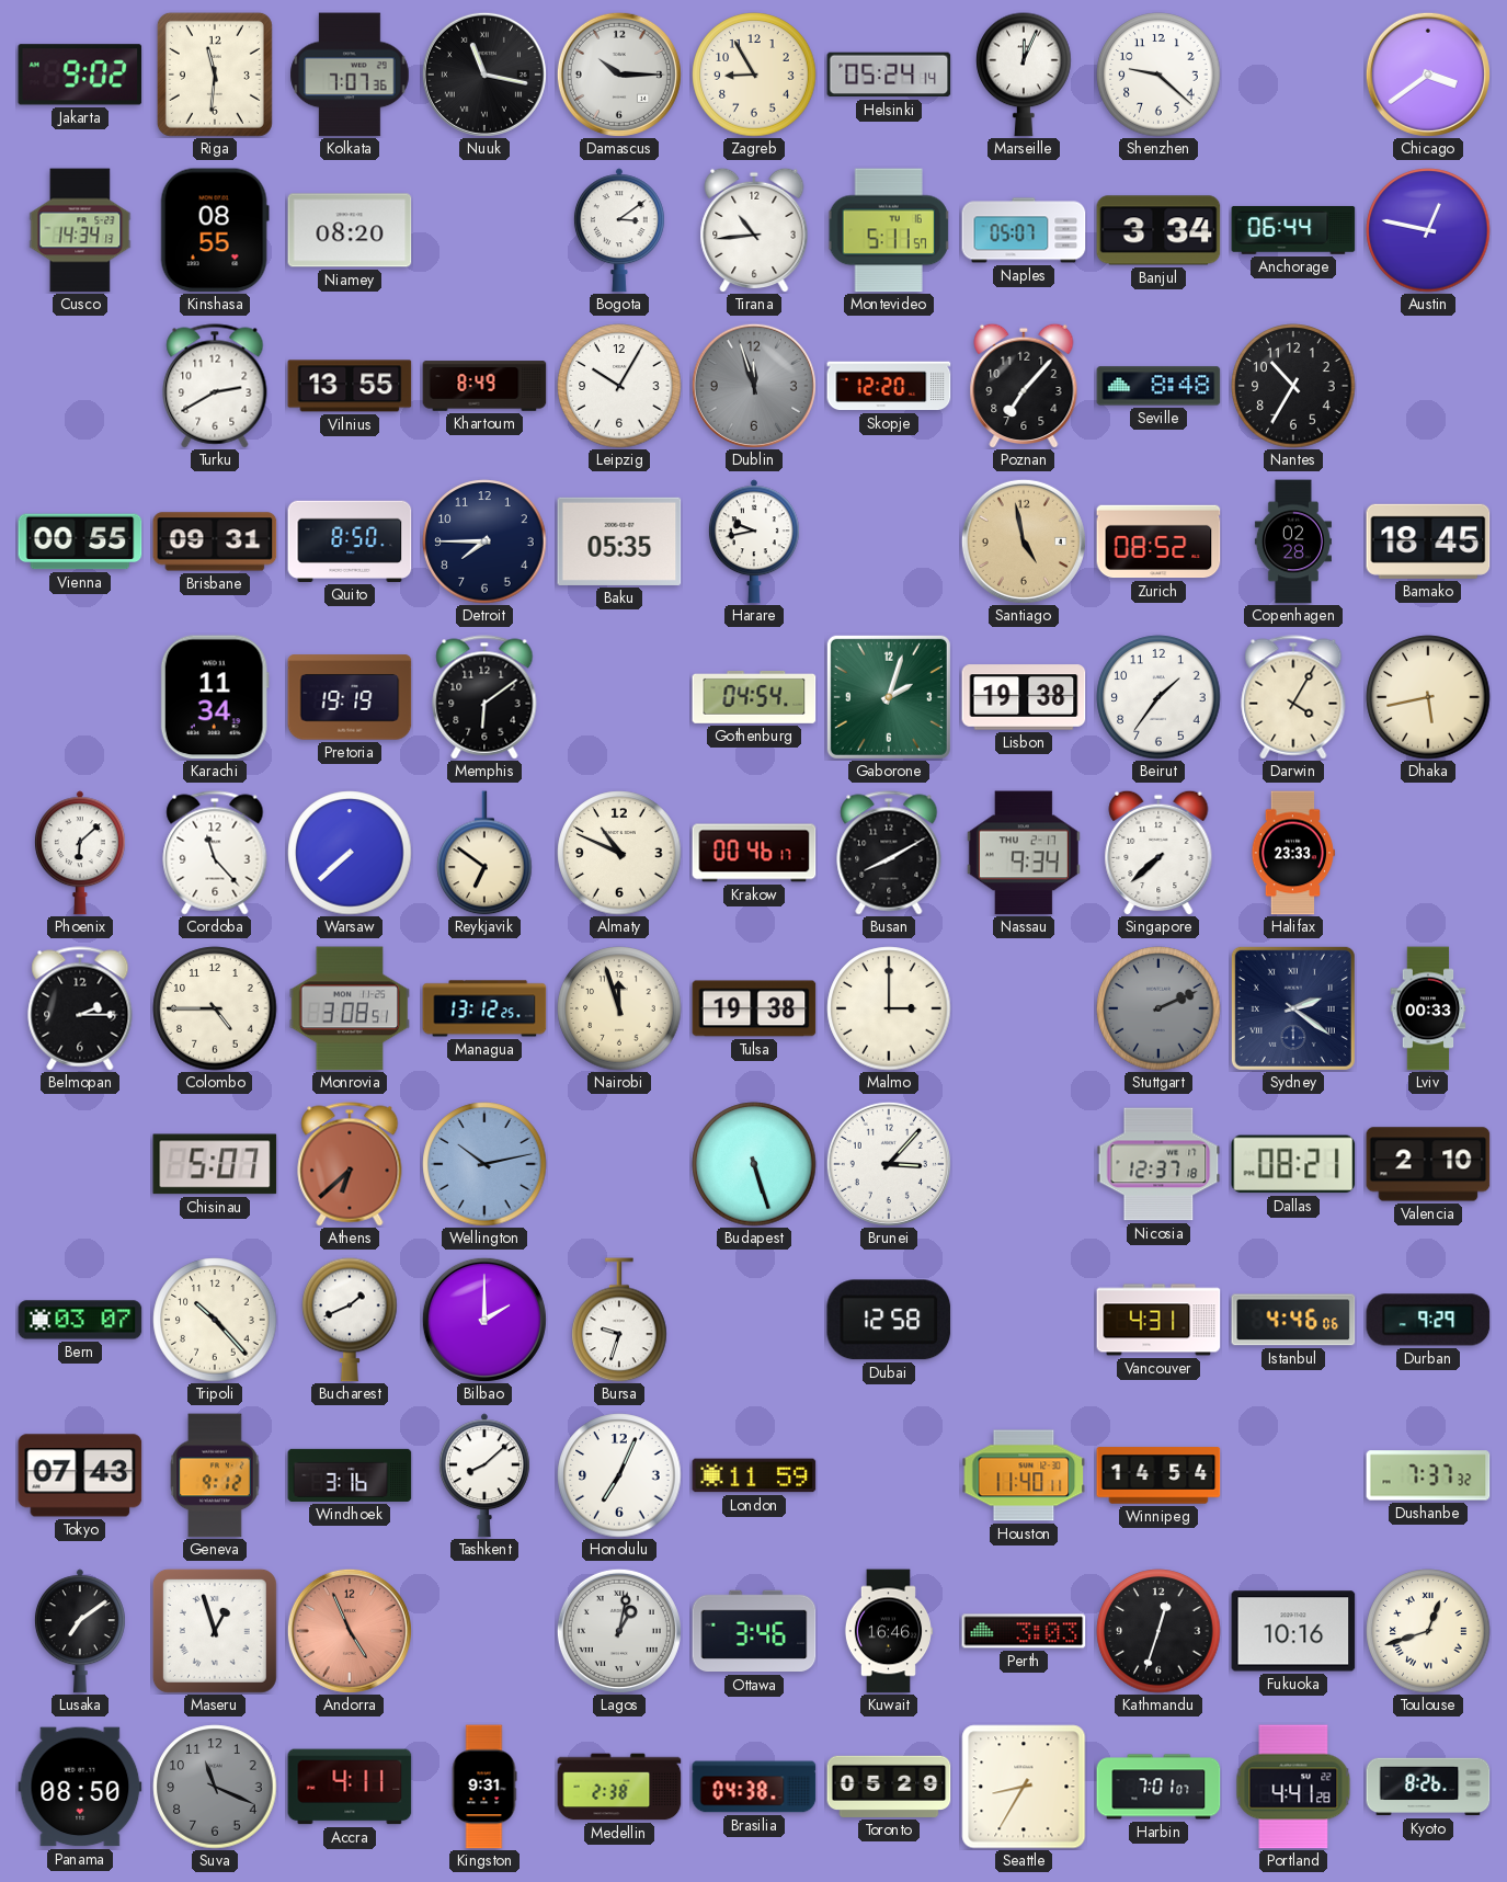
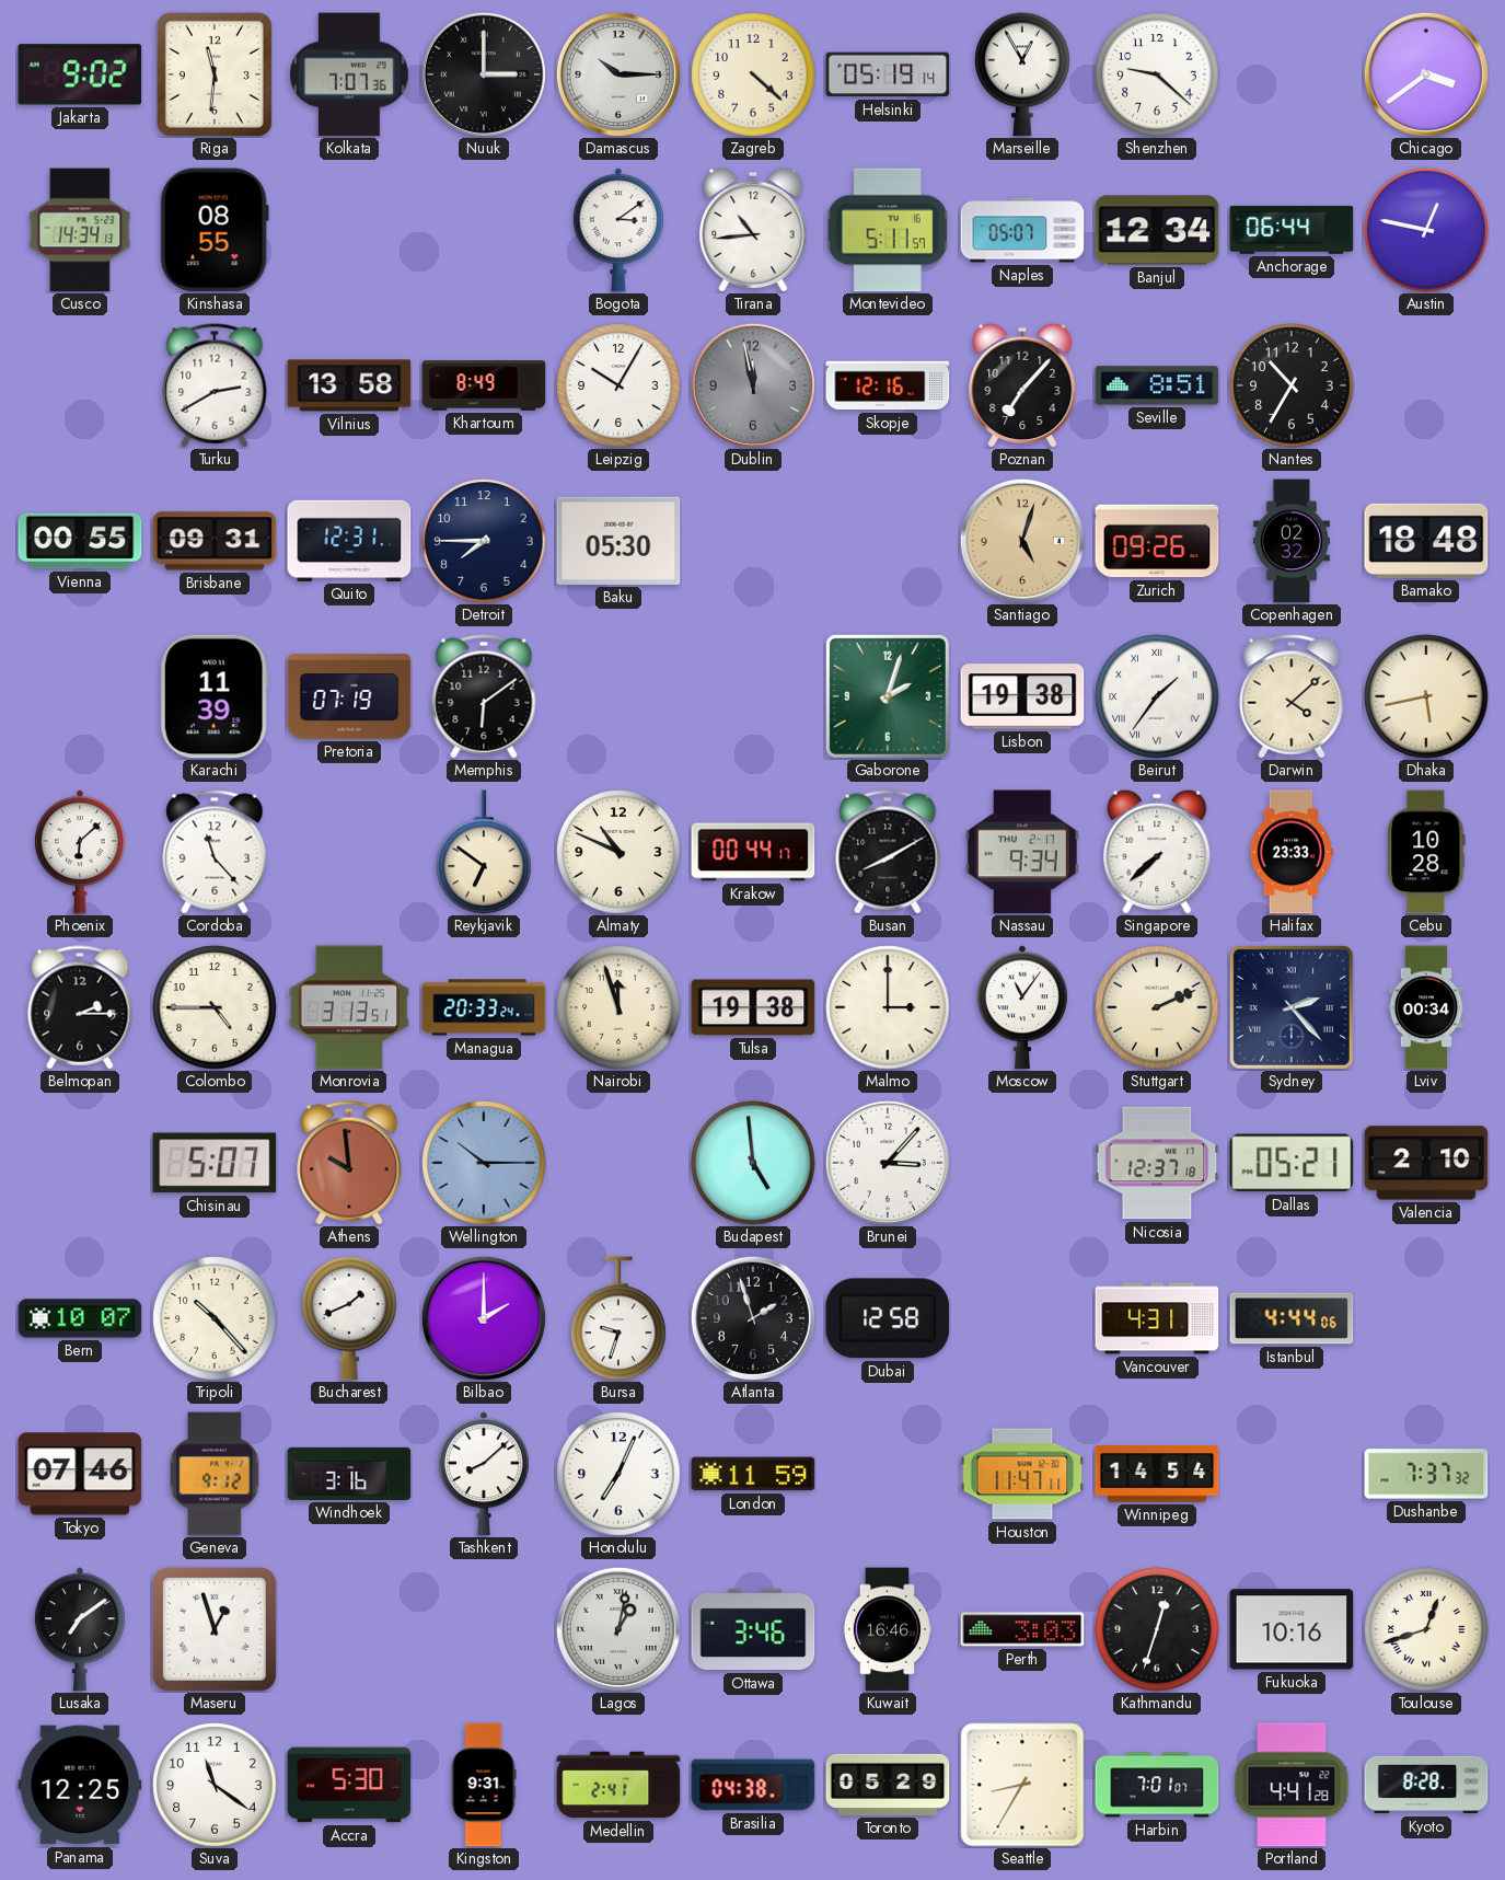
Nuuk: 11:17 -> 3:00
Zagreb: 8:55 -> 4:22
Helsinki: 05:24 -> 05:19
Marseille: 12:04 -> 12:55
Niamey: 08:20 -> none
Banjul: 3:34 -> 12:34
Vilnius: 13:55 -> 13:58
Dublin: 11:57 -> 11:58
Skopje: 12:20 -> 12:16
Seville: 8:48 -> 8:51
Quito: 8:50 -> 12:31
Baku: 05:35 -> 05:30
Harare: 9:43 -> none
Santiago: 4:58 -> 5:03
Zurich: 08:52 -> 09:26
Copenhagen: 02:28 -> 02:32
Bamako: 18:45 -> 18:48
Karachi: 11:34 -> 11:39
Pretoria: 19:19 -> 07:19
Gothenburg: 04:54 -> none
Beirut numerals: Arabic -> Roman
Darwin: 4:05 -> 4:08
Warsaw: 7:38 -> none
Krakow: 00:46 -> 00:44
Cebu: none -> 10:28
Monrovia: 3:08 -> 3:13
Managua: 13:12 -> 20:33
Moscow: none -> 11:06
Stuttgart dial: grey -> cream
Sydney: 2:21 -> 2:23
Lviv: 00:33 -> 00:34
Athens: 6:38 -> 9:59
Wellington: 10:13 -> 10:15
Budapest: 5:27 -> 4:59
Dallas: 08:21 -> 05:21
Bern: 03:07 -> 10:07
Atlanta: none -> 1:57
Istanbul: 4:46 -> 4:44
Durban: 9:29 -> none
Tokyo: 07:43 -> 07:46
Houston: 11:40 -> 11:47
Andorra: 4:56 -> none
Panama: 08:50 -> 12:25
Suva: 11:19 -> 11:21
Suva dial: grey -> white
Accra: 4:11 -> 5:30
Medellin: 2:38 -> 2:41
Kyoto: 8:26 -> 8:28
